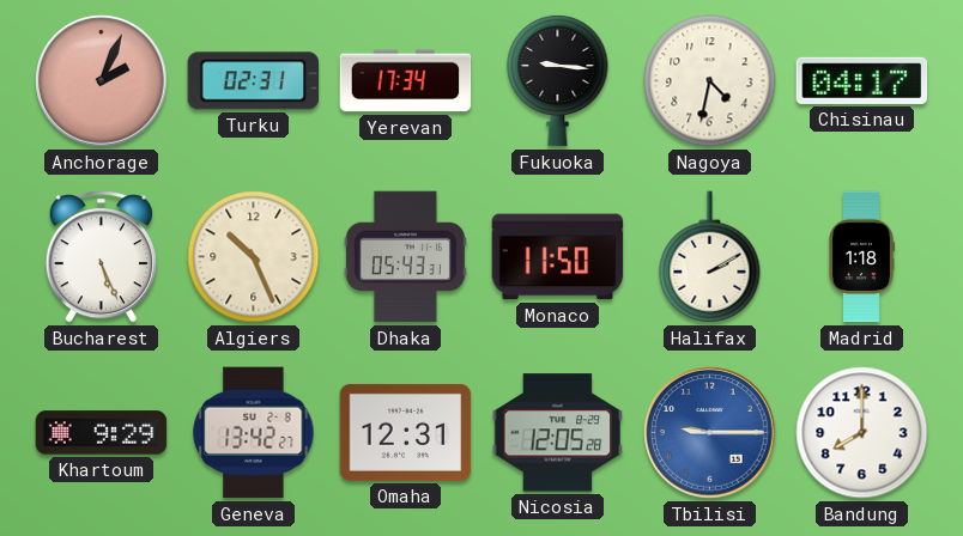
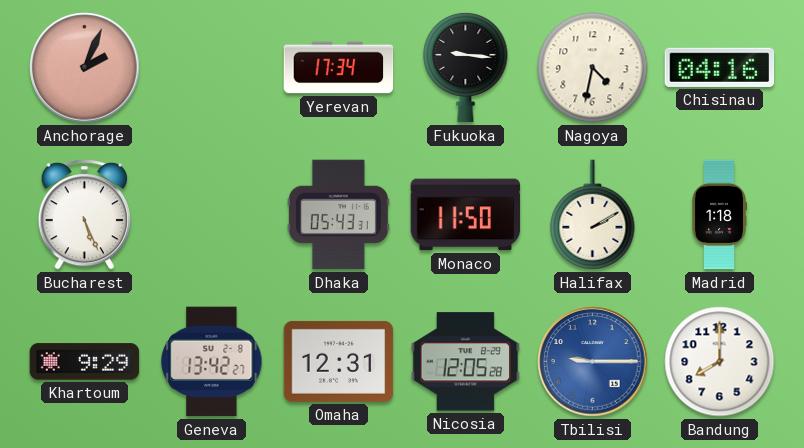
Turku: 02:31 -> none
Chisinau: 04:17 -> 04:16
Algiers: 10:26 -> none
